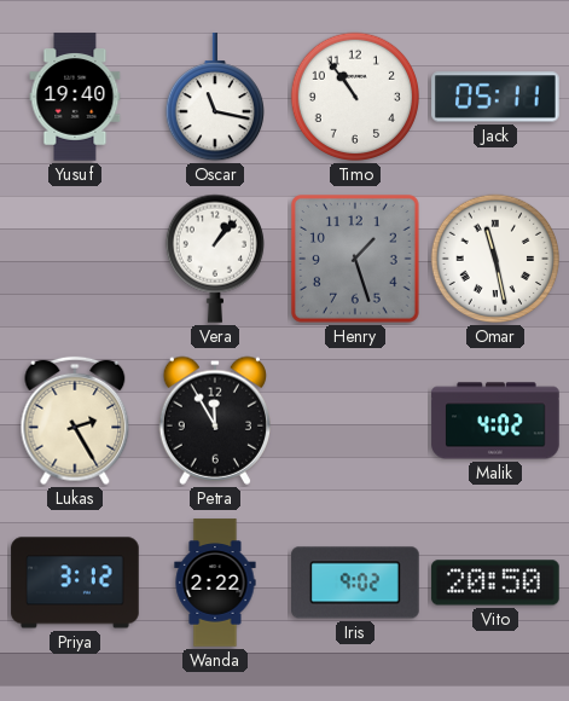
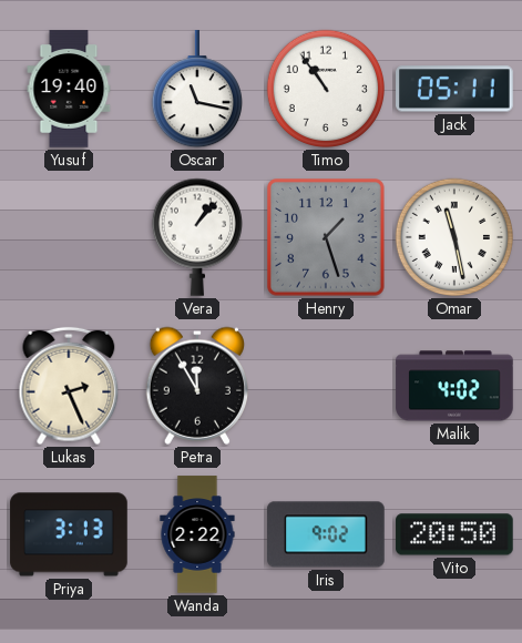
Lukas: 2:25 -> 2:26
Priya: 3:12 -> 3:13
